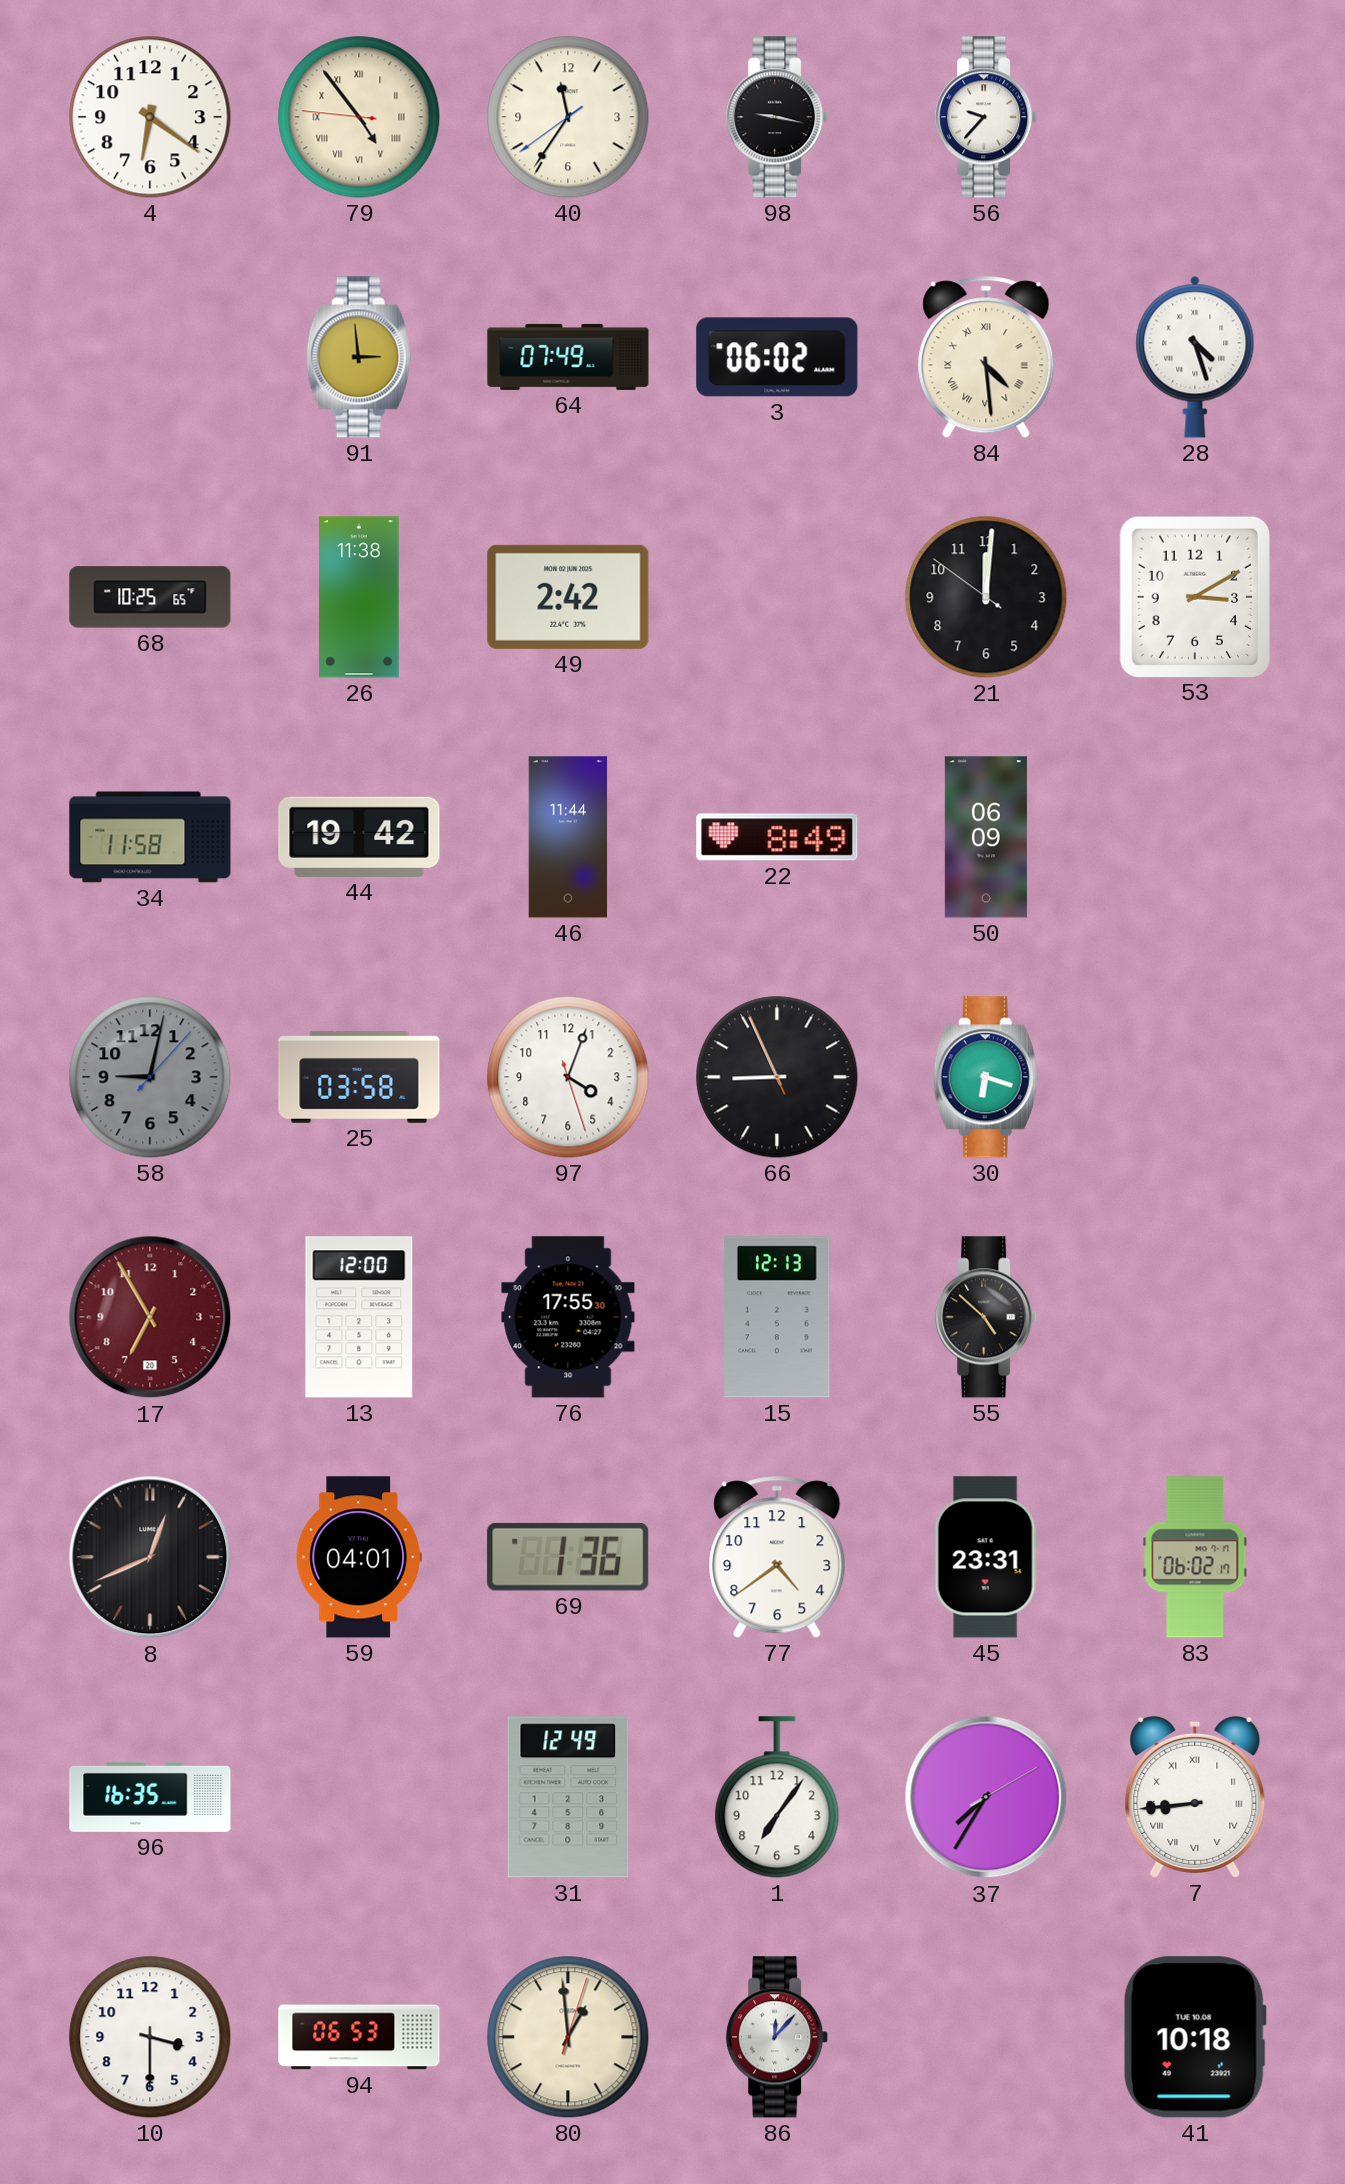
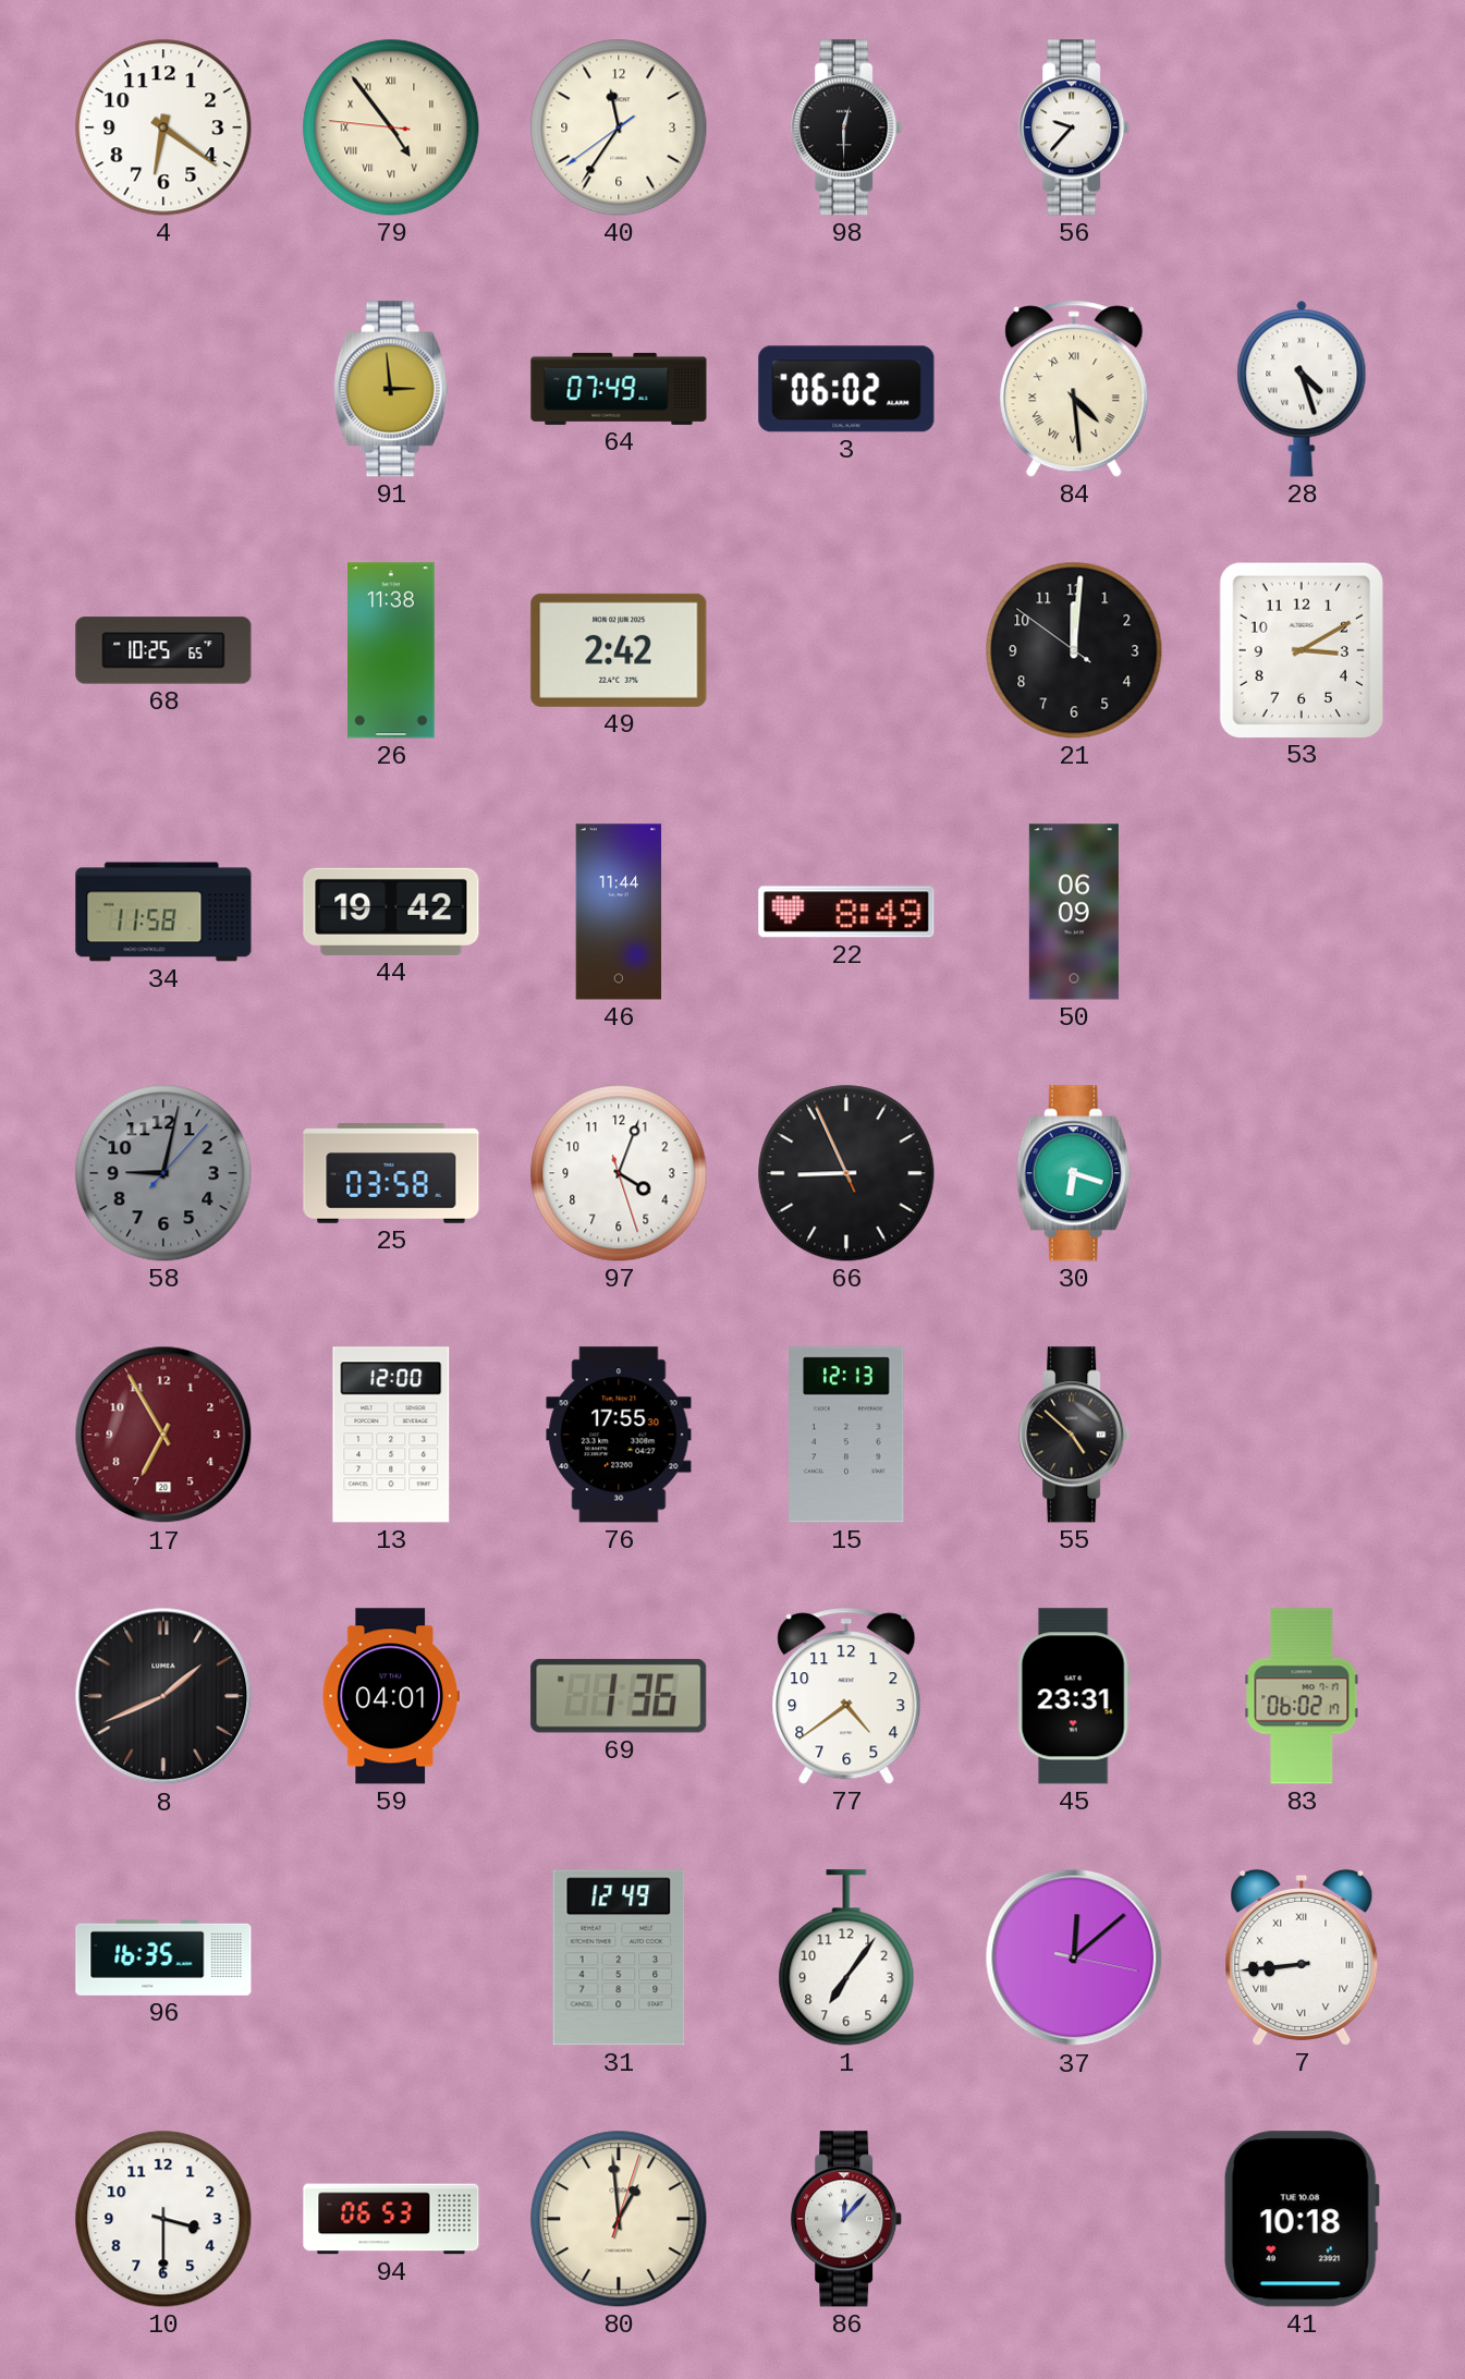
98: 9:17 -> 12:30
8: 12:41 -> 1:41
37: 7:35 -> 12:08
